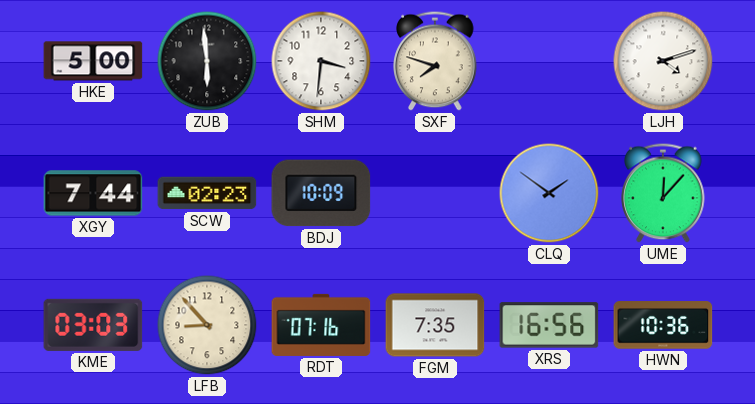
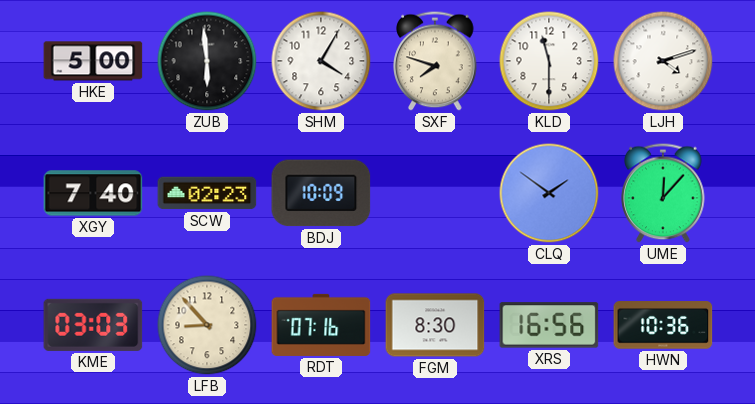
SHM: 3:31 -> 4:05
KLD: none -> 11:30
XGY: 7:44 -> 7:40
FGM: 7:35 -> 8:30
